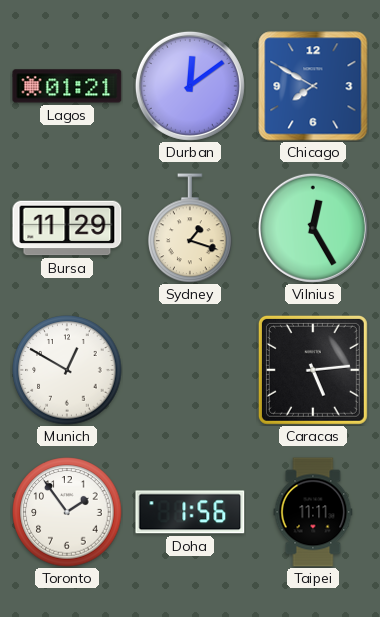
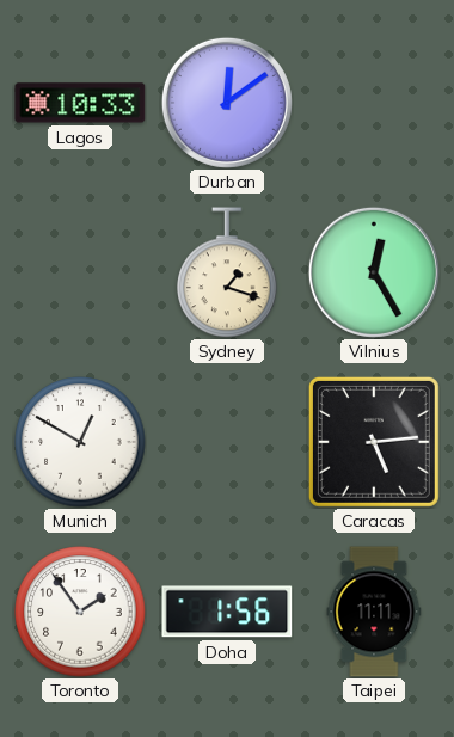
Lagos: 01:21 -> 10:33
Chicago: 7:50 -> none
Bursa: 11:29 -> none
